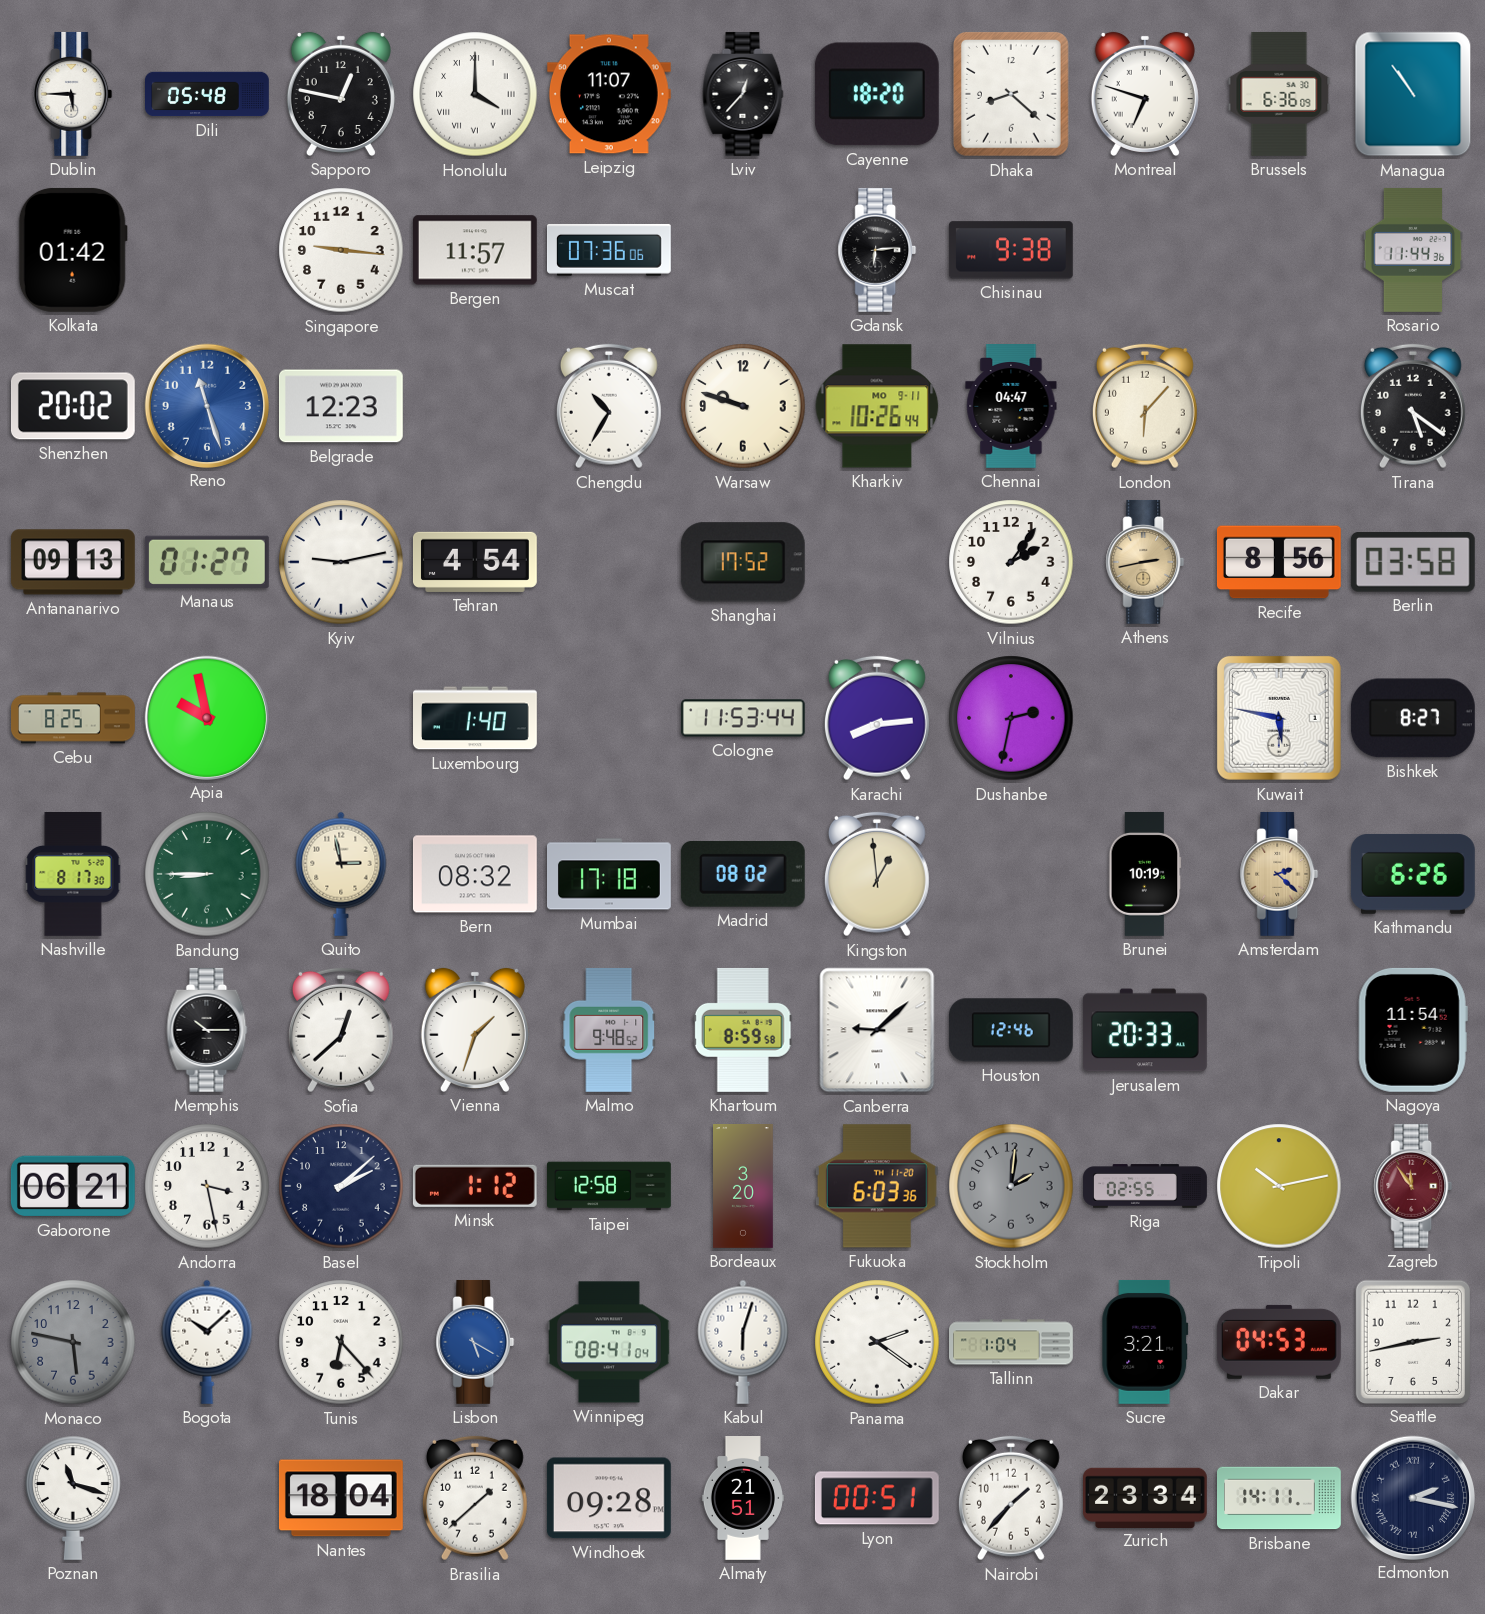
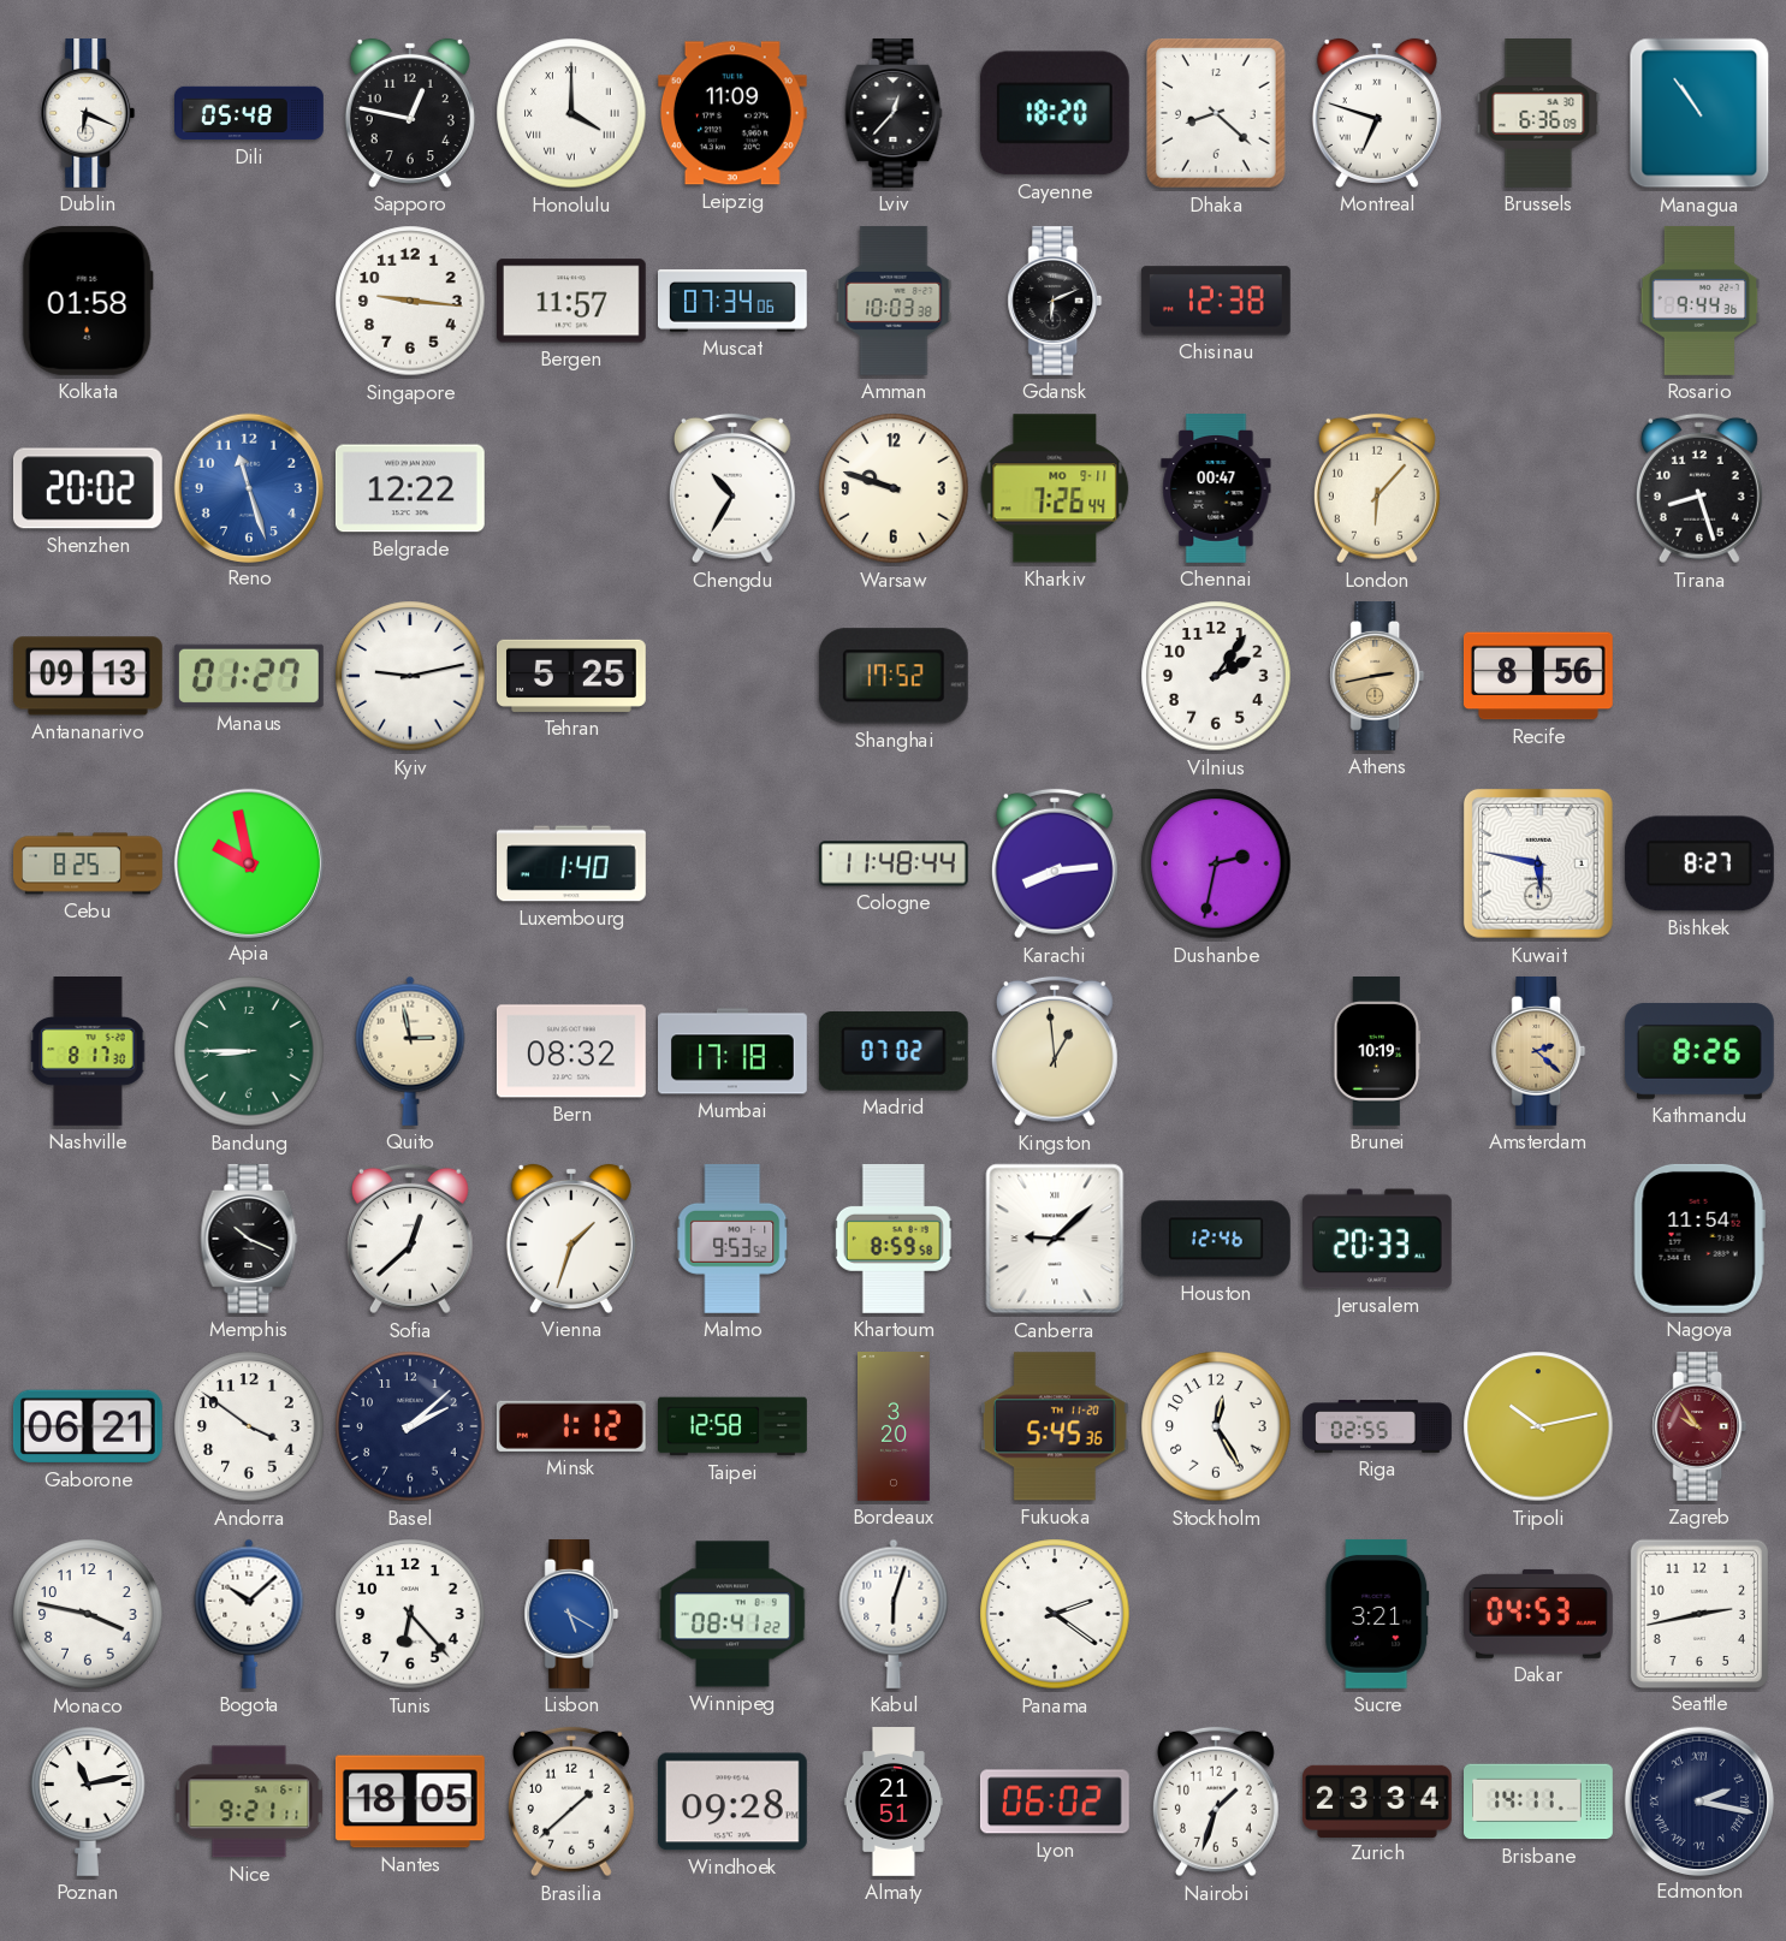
Dublin: 5:45 -> 6:19
Leipzig: 11:07 -> 11:09
Kolkata: 01:42 -> 01:58
Muscat: 07:36 -> 07:34
Amman: none -> 10:03
Gdansk: 6:14 -> 6:11
Chisinau: 9:38 -> 12:38
Rosario: 11:44 -> 9:44
Belgrade: 12:23 -> 12:22
Kharkiv: 10:26 -> 7:26
Chennai: 04:47 -> 00:47
Tirana: 5:21 -> 8:27
Tehran: 4:54 -> 5:25
Berlin: 03:58 -> none
Cologne: 11:53 -> 11:48
Madrid: 08:02 -> 07:02
Kathmandu: 6:26 -> 8:26
Memphis: 10:15 -> 10:19
Malmo: 9:48 -> 9:53
Andorra: 3:28 -> 3:51
Fukuoka: 6:03 -> 5:45
Stockholm: 2:01 -> 12:25
Stockholm dial: grey -> white
Zagreb: 11:54 -> 9:54
Monaco: 5:47 -> 3:47
Monaco dial: grey -> white
Winnipeg: 08:41:04 -> 08:41:22
Tallinn: 1:04 -> none
Poznan: 11:18 -> 11:13
Nice: none -> 9:21
Nantes: 18:04 -> 18:05
Lyon: 00:51 -> 06:02
Nairobi: 1:37 -> 1:33
